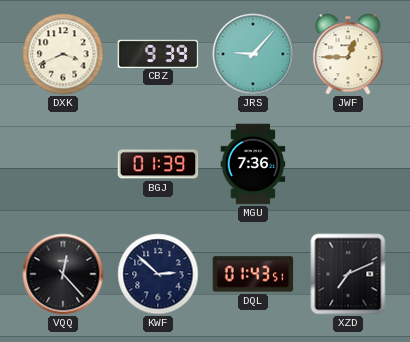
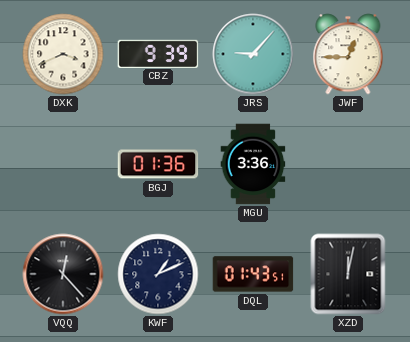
BGJ: 01:39 -> 01:36
MGU: 7:36 -> 3:36
KWF: 2:52 -> 1:11
XZD: 7:11 -> 12:02
